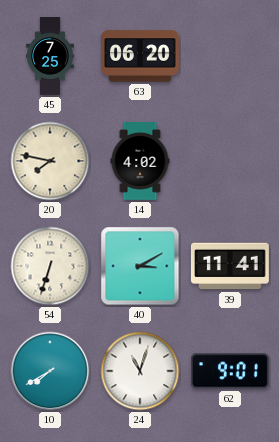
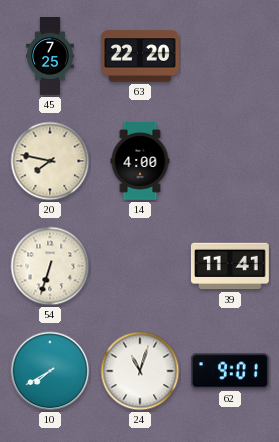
63: 06:20 -> 22:20
14: 4:02 -> 4:00
40: 3:10 -> none
